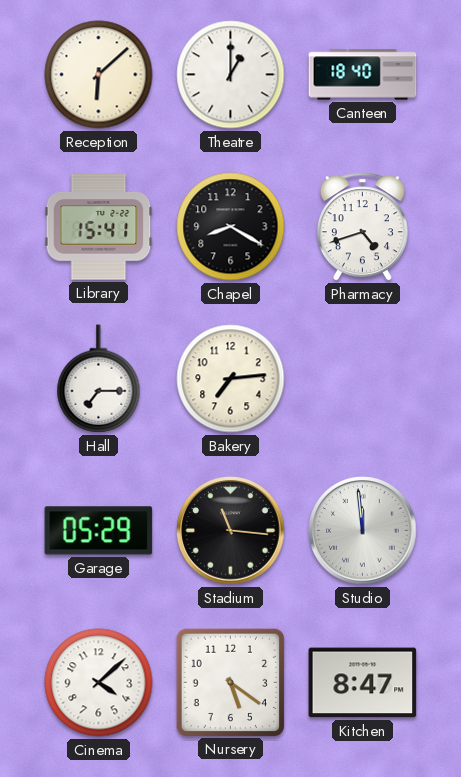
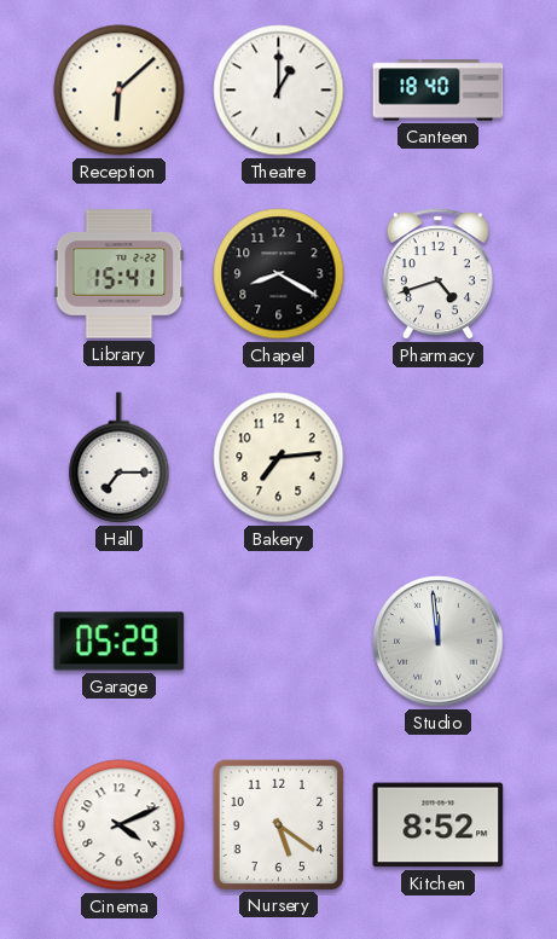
Stadium: 11:16 -> none
Cinema: 4:08 -> 4:11
Kitchen: 8:47 -> 8:52
